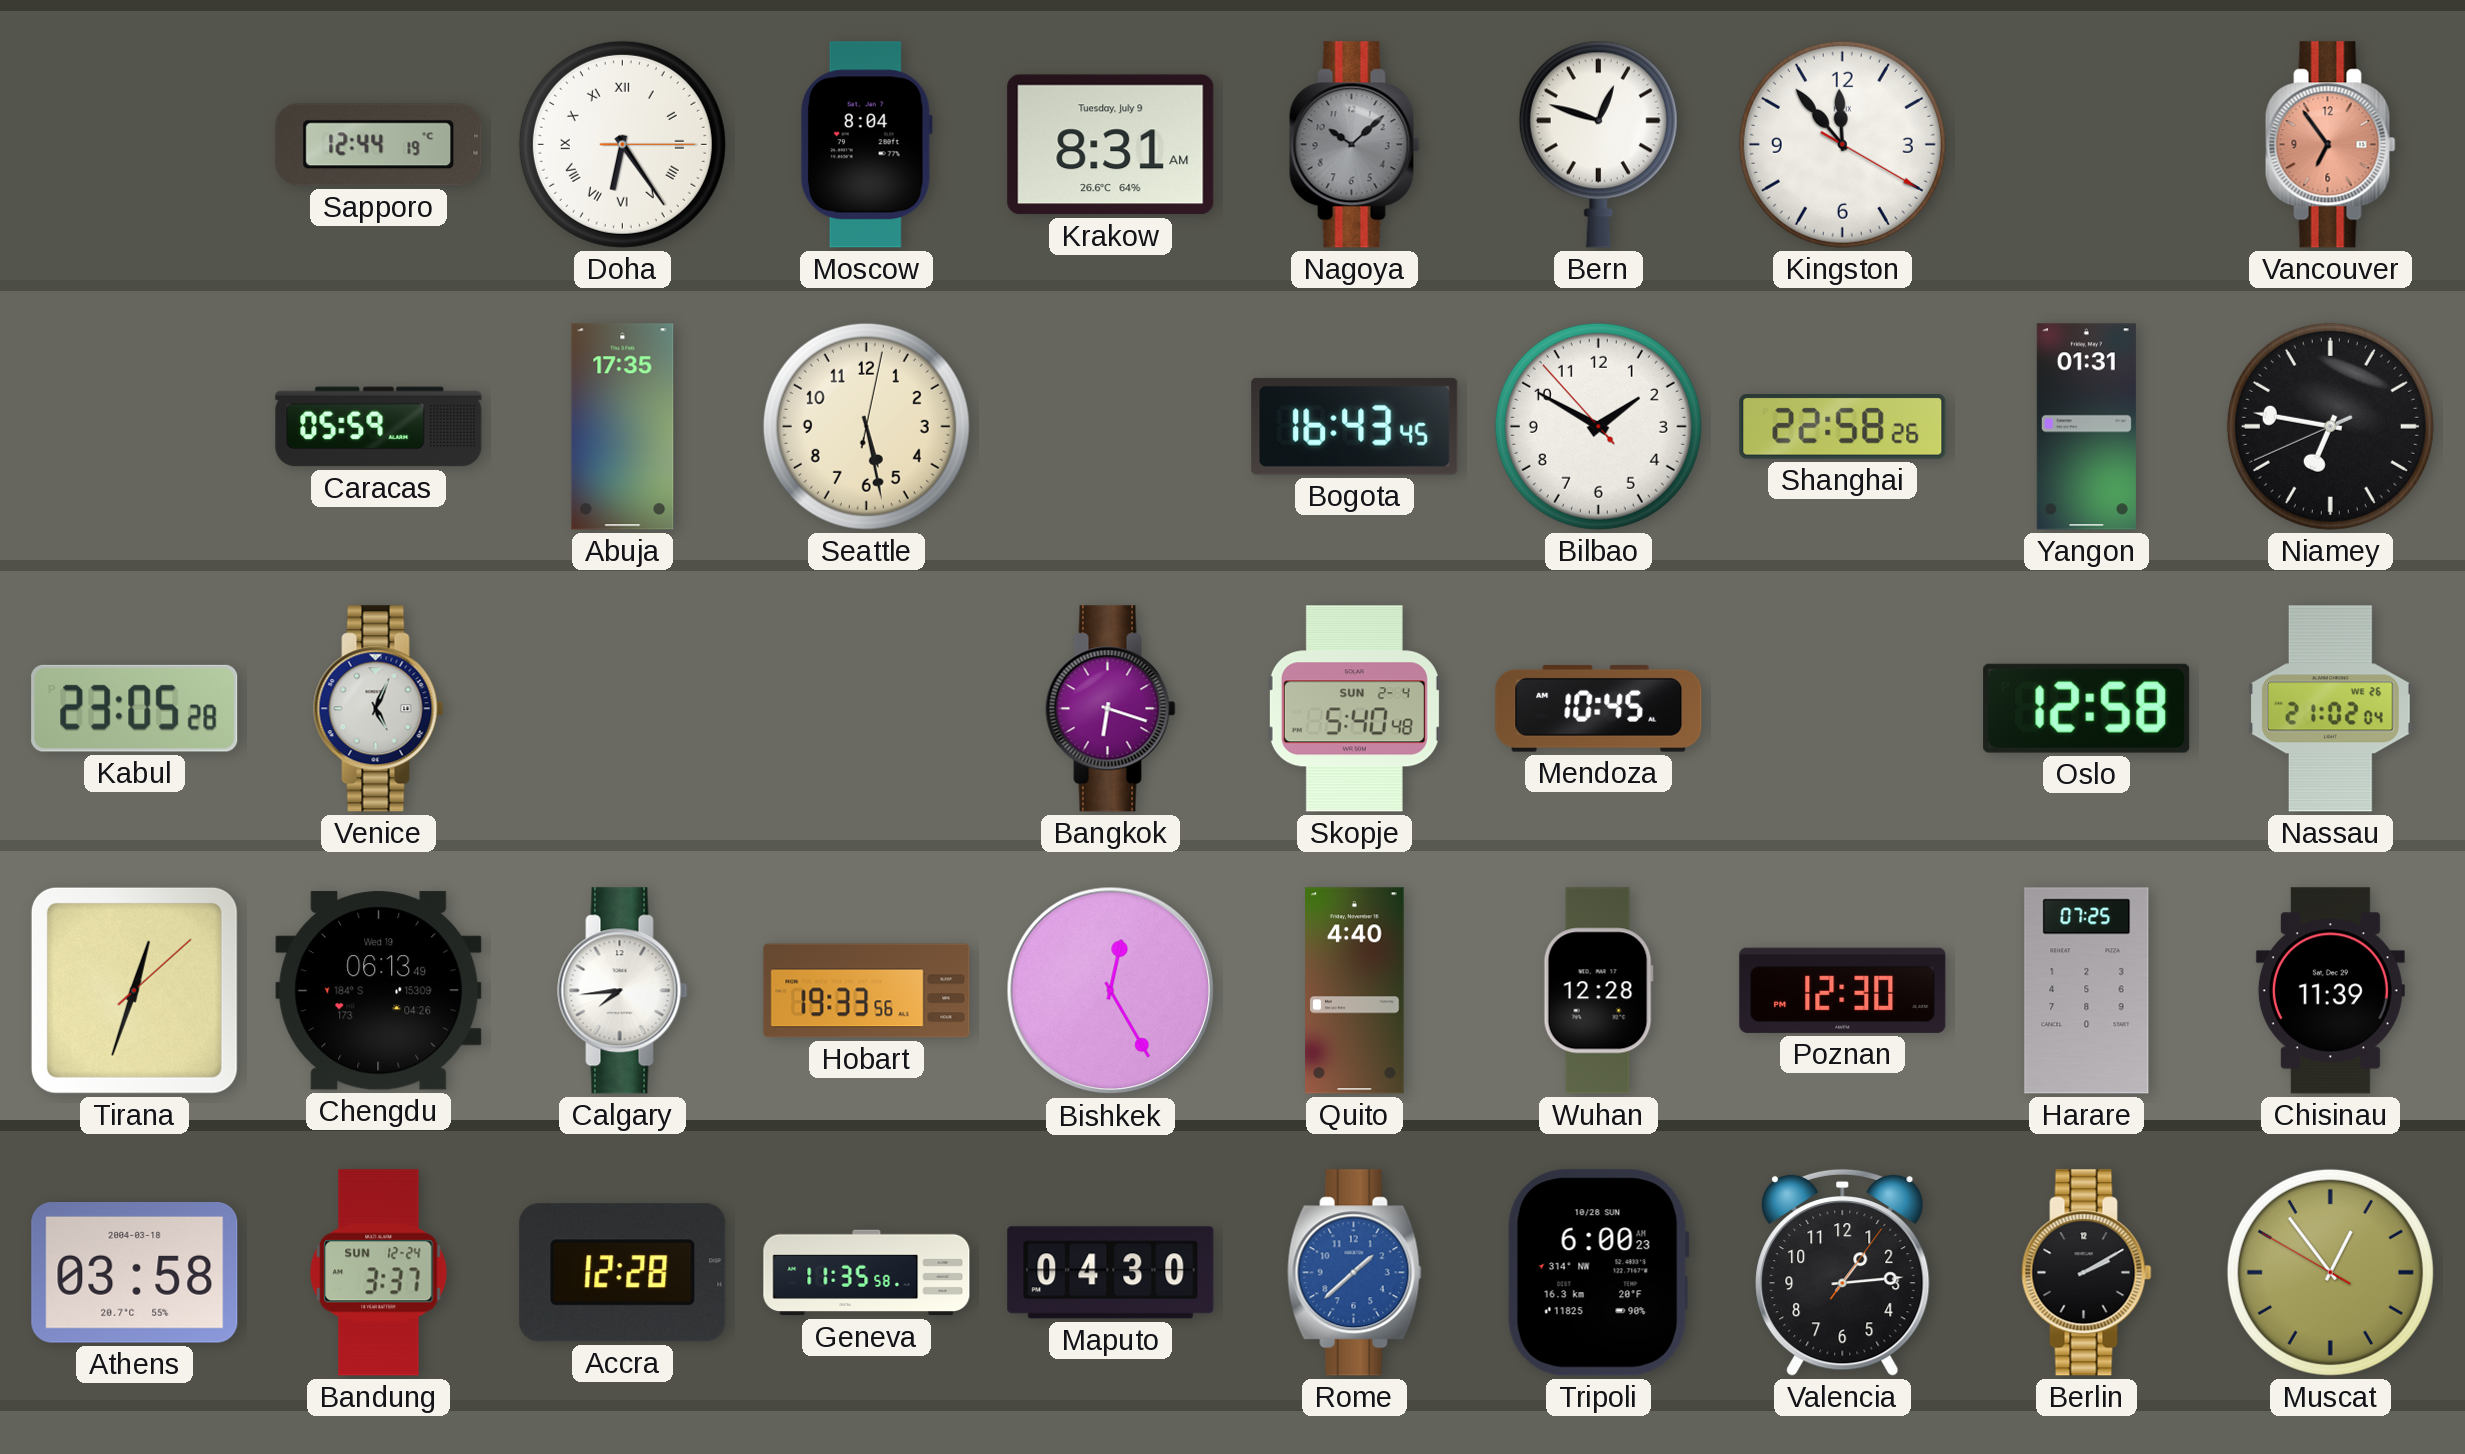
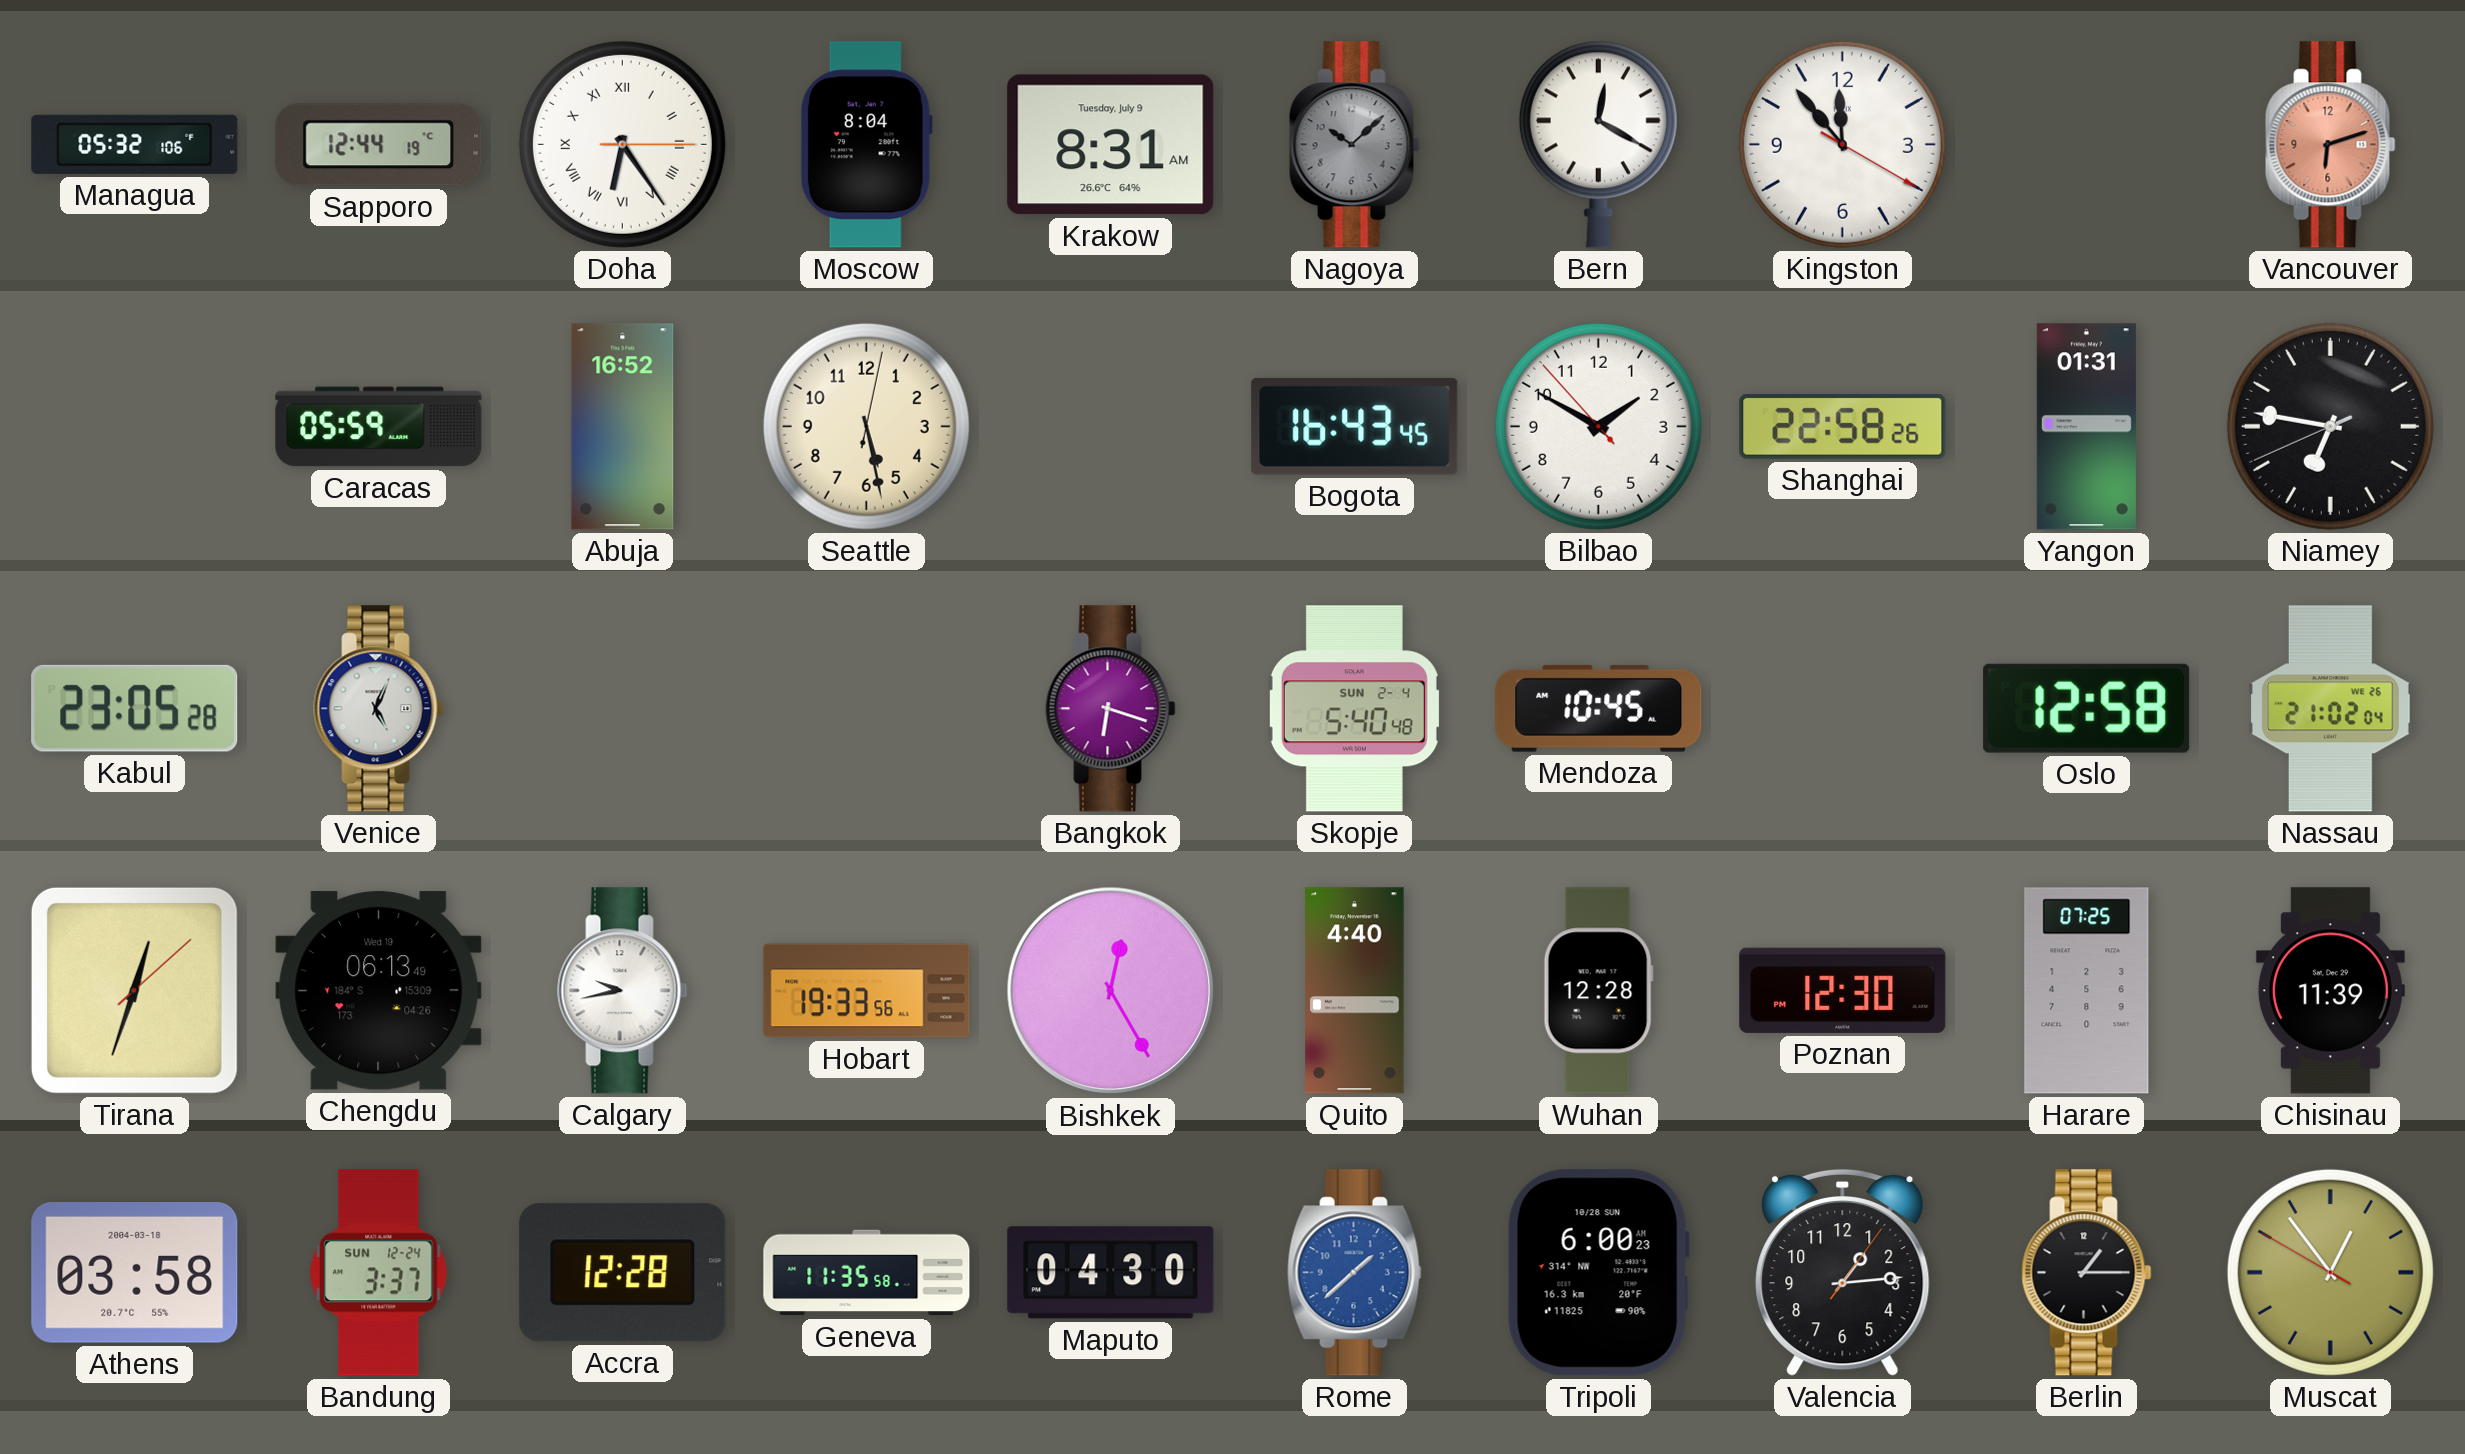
Managua: none -> 05:32
Bern: 12:48 -> 12:20
Vancouver: 6:54 -> 6:12
Abuja: 17:35 -> 16:52
Calgary: 7:44 -> 9:43
Berlin: 2:10 -> 1:15
